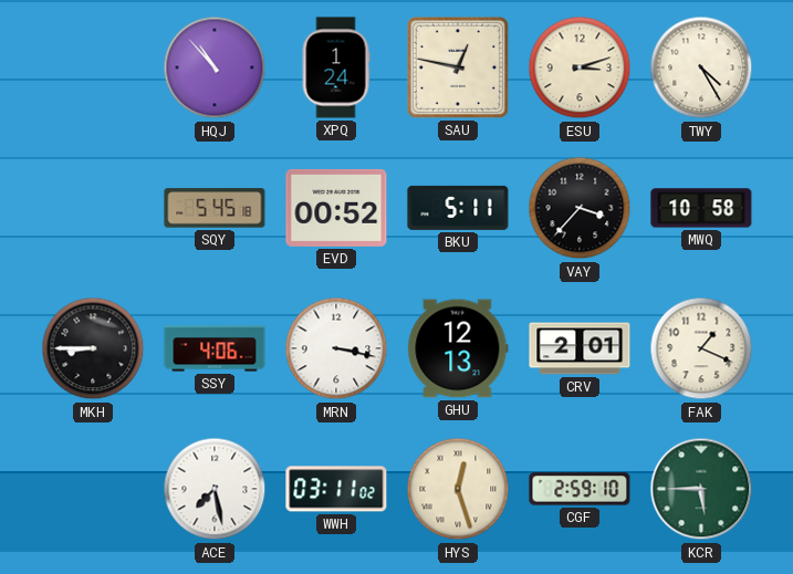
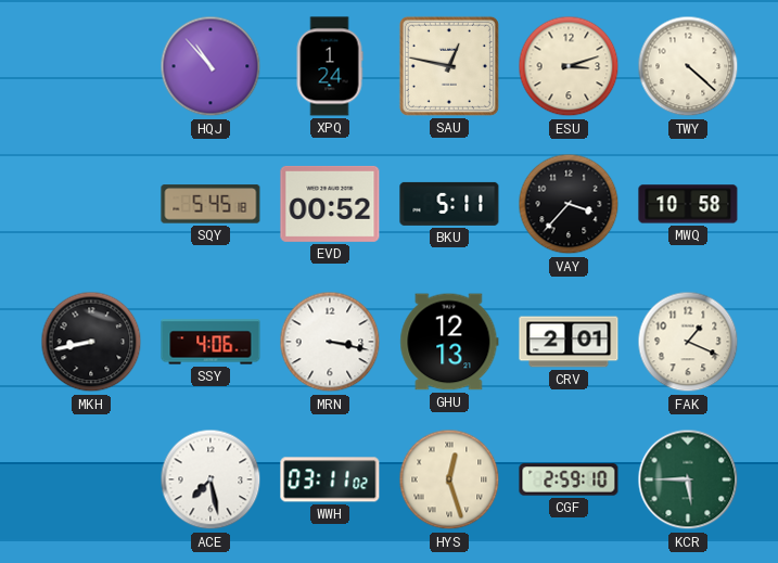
TWY: 4:25 -> 4:22
MKH: 8:45 -> 8:43
